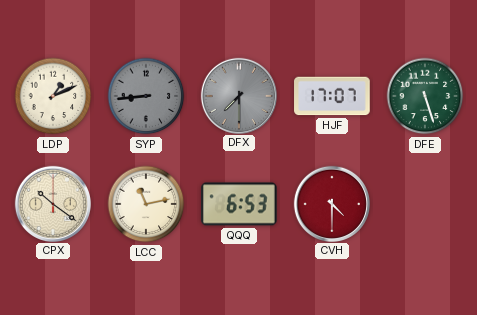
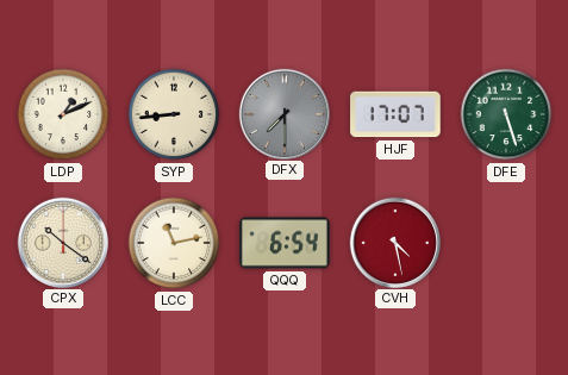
SYP dial: grey -> cream
QQQ: 6:53 -> 6:54
CVH: 4:30 -> 4:28
